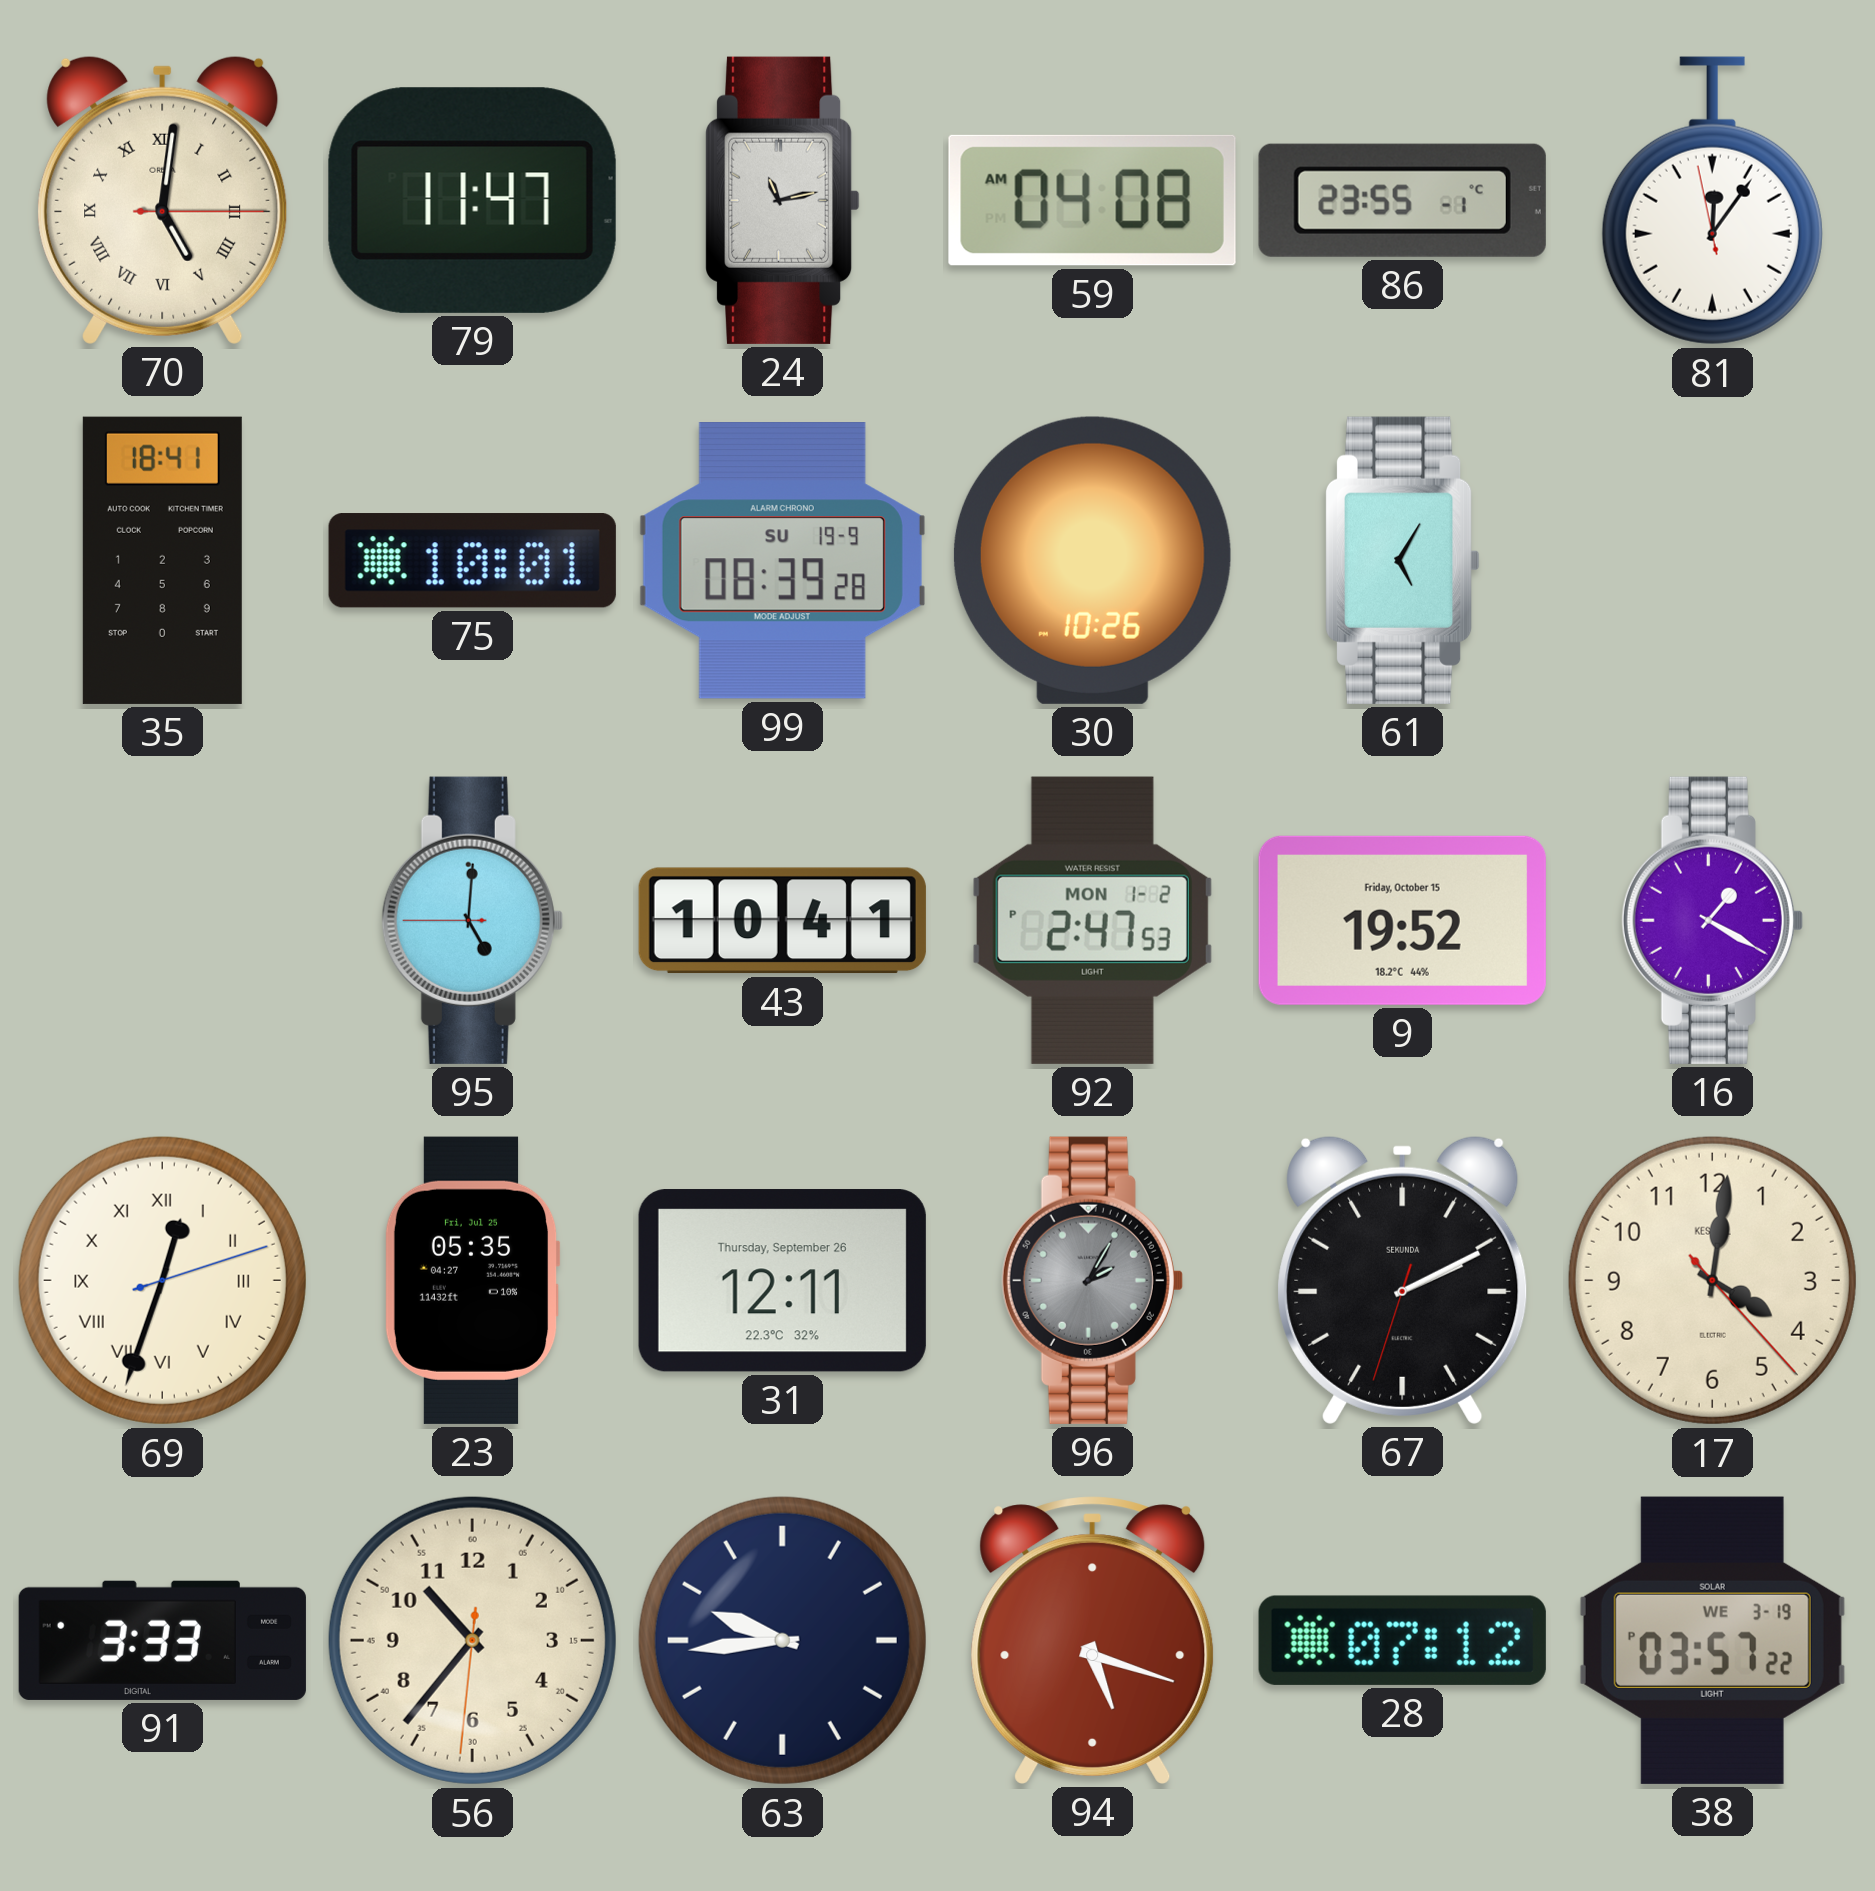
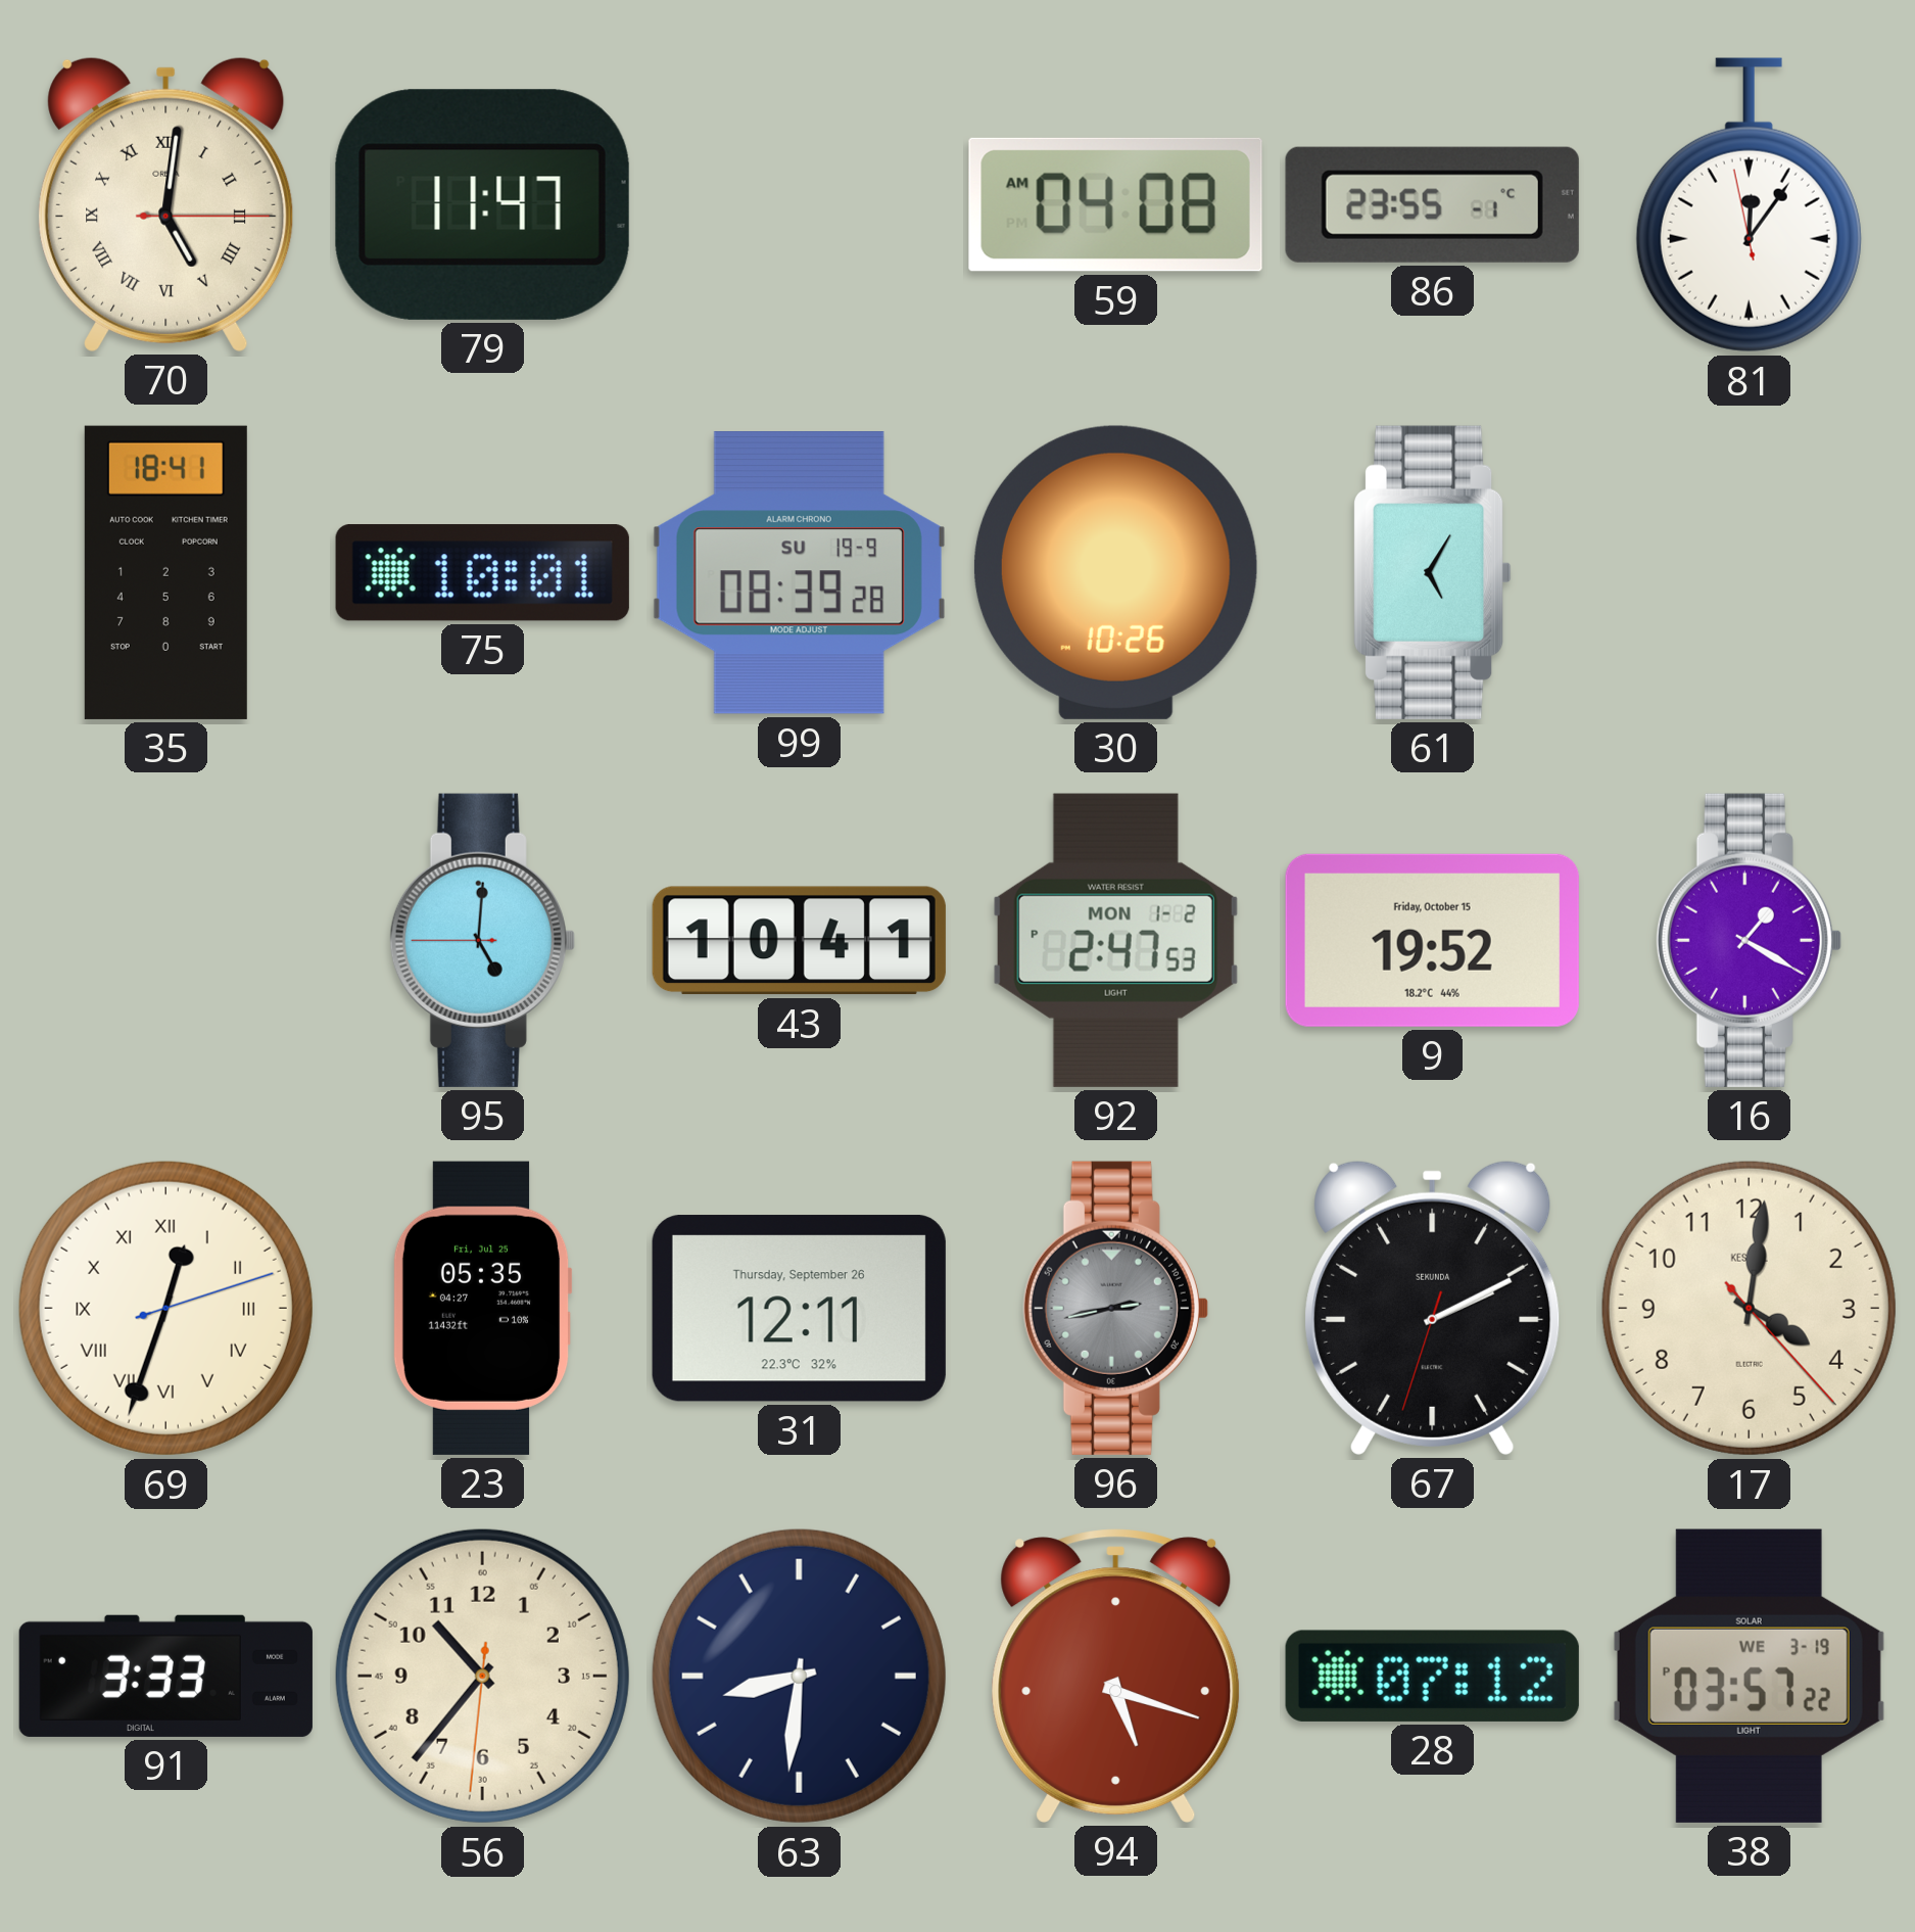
24: 11:13 -> none
96: 2:05 -> 2:43
63: 9:44 -> 8:31
